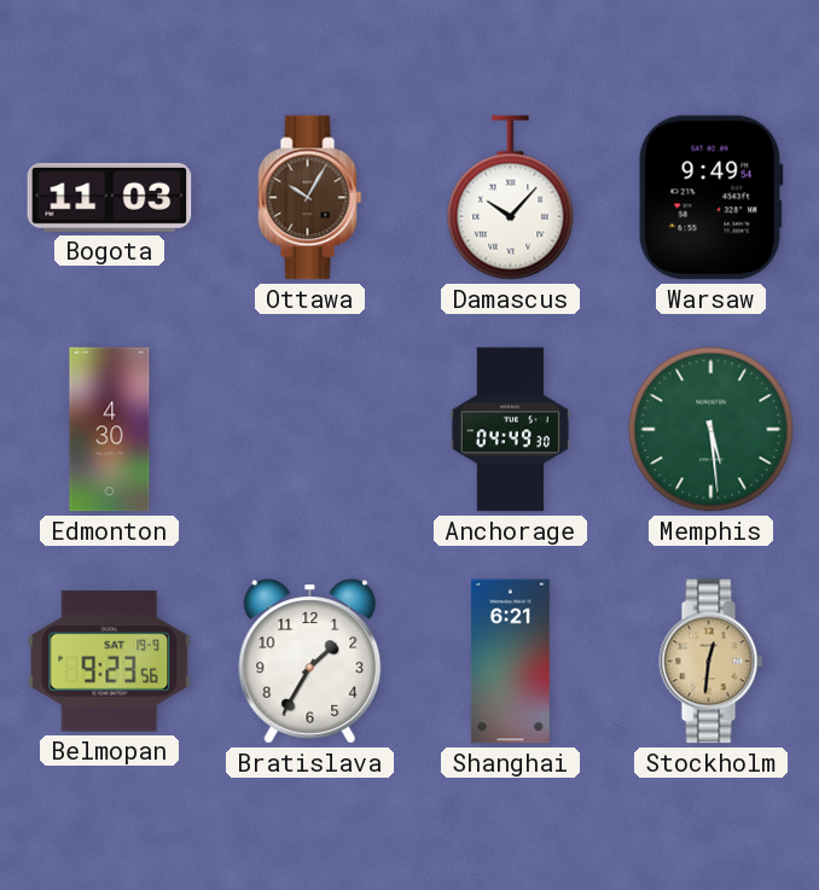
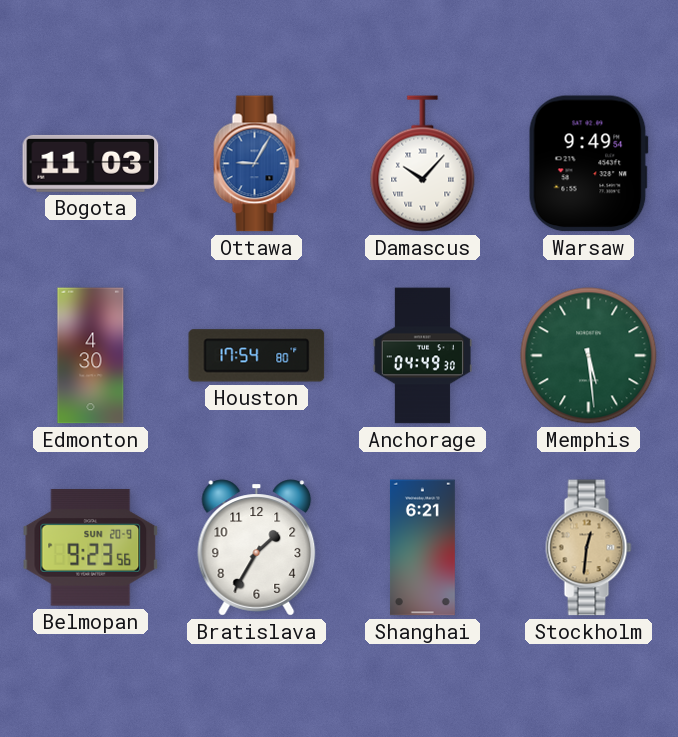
Ottawa: 10:05 -> 9:05
Ottawa dial: brown -> blue
Houston: none -> 17:54
Belmopan date: SAT 19-9 -> SUN 20-9
